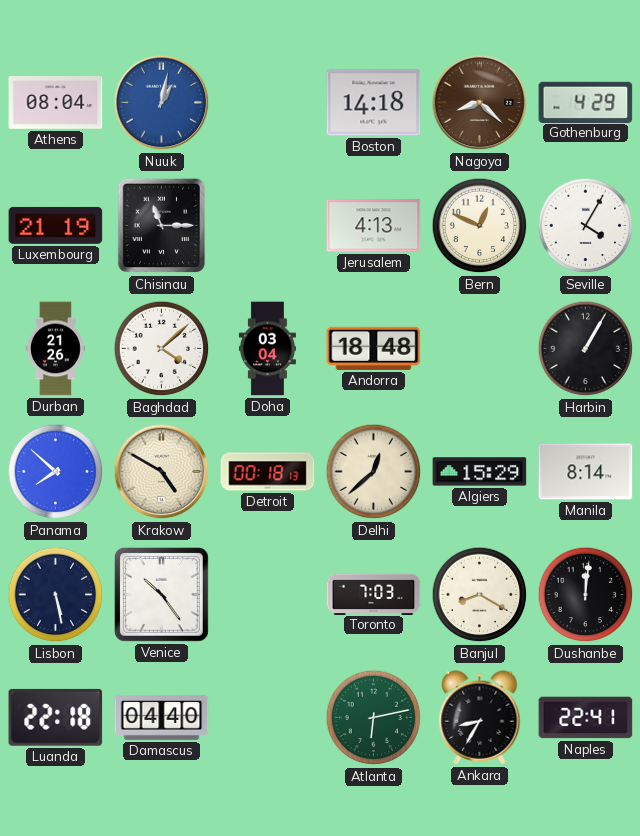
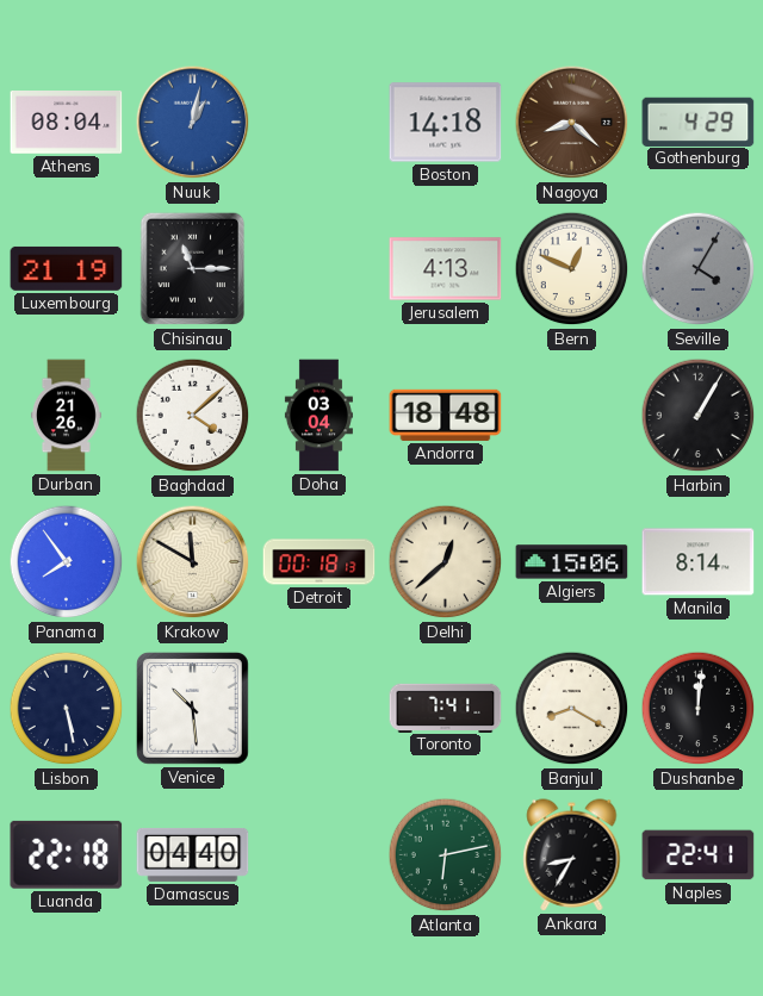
Seville dial: white -> grey
Panama: 7:52 -> 7:54
Krakow: 4:50 -> 11:50
Algiers: 15:29 -> 15:06
Venice: 10:24 -> 10:29
Toronto: 7:03 -> 7:41
